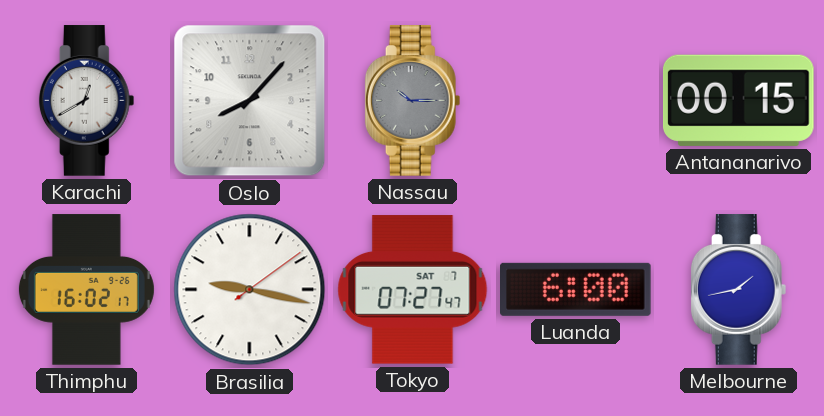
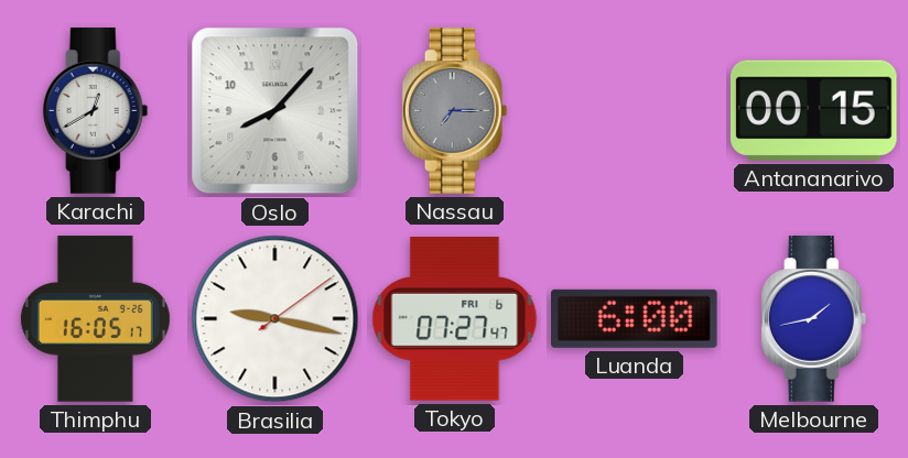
Nassau: 10:15 -> 7:15
Thimphu: 16:02 -> 16:05
Tokyo date: SAT 7 -> FRI 6
